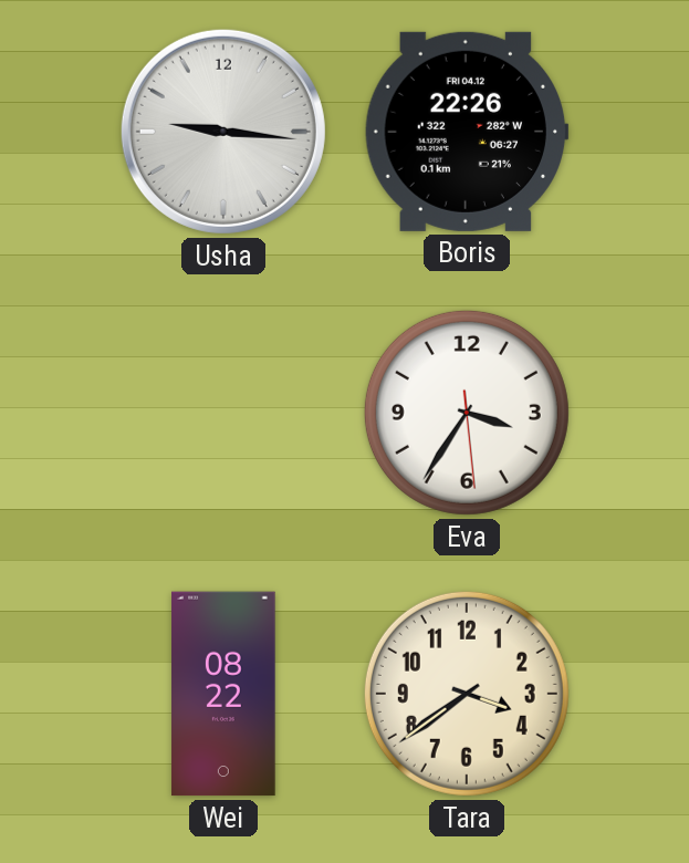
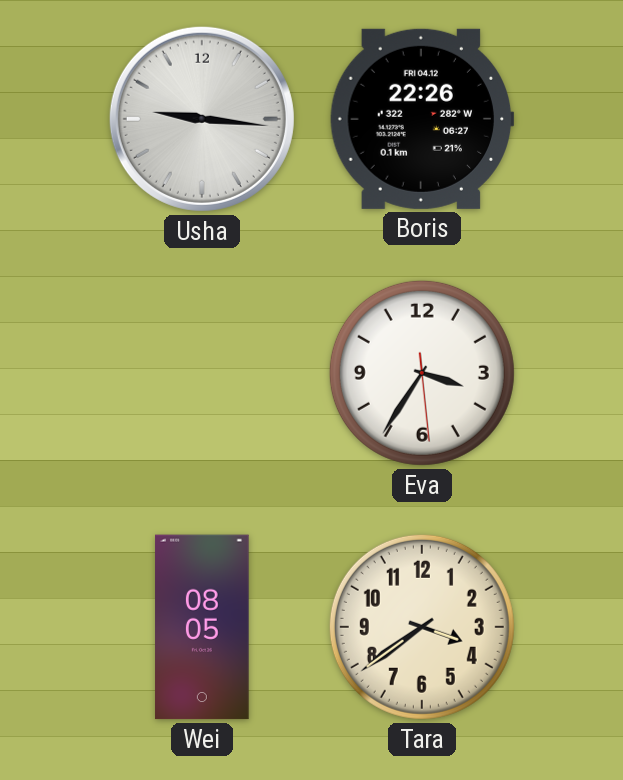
Wei: 08:22 -> 08:05
